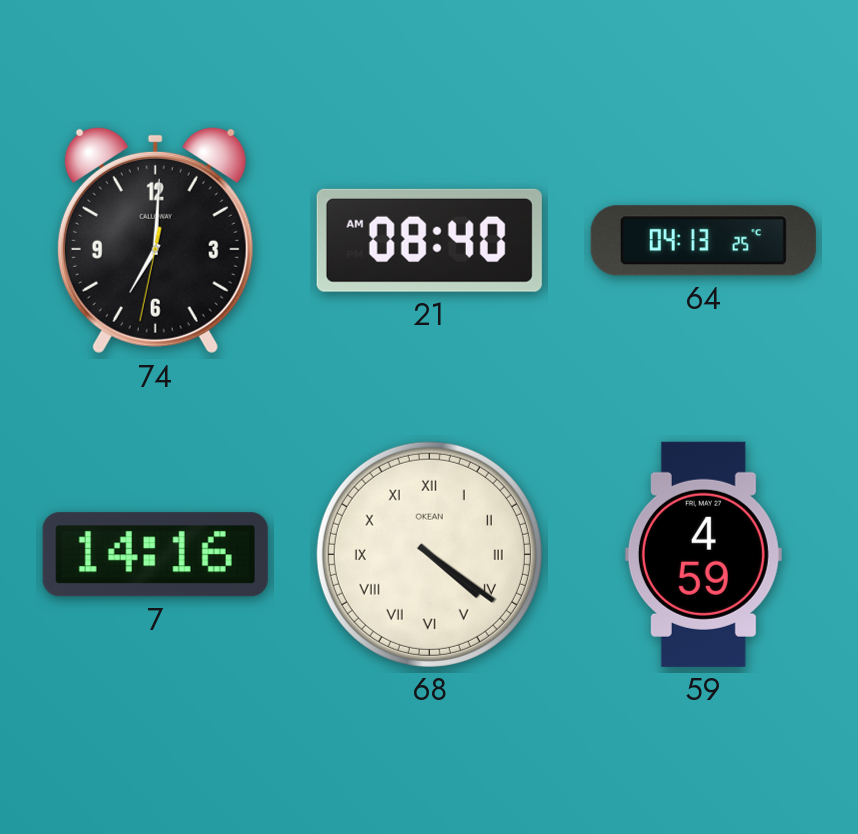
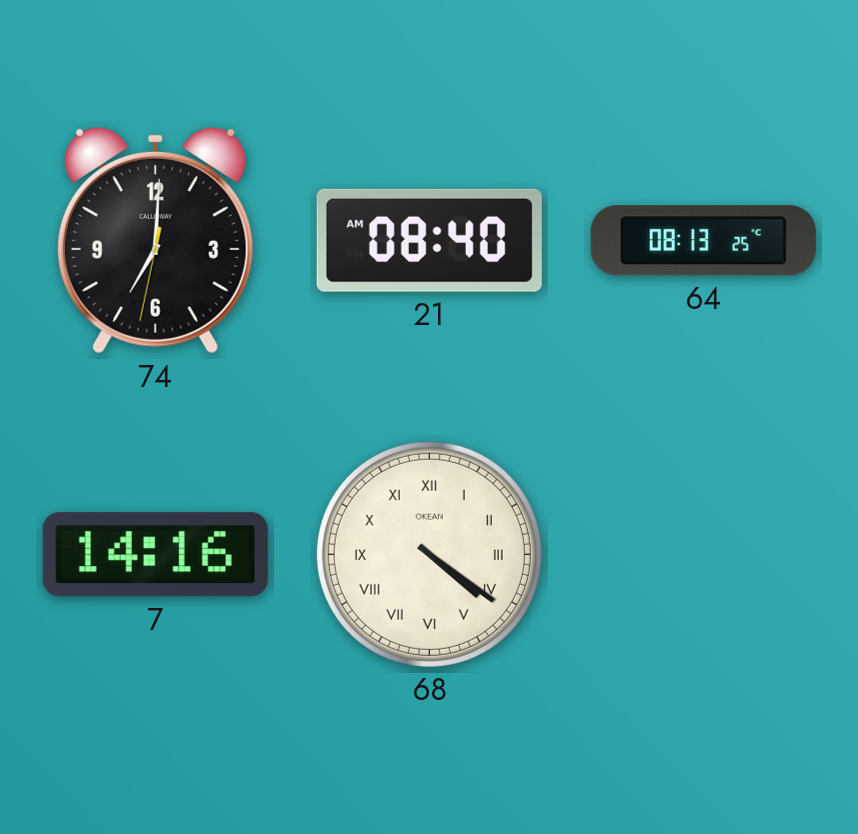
64: 04:13 -> 08:13
59: 4:59 -> none
